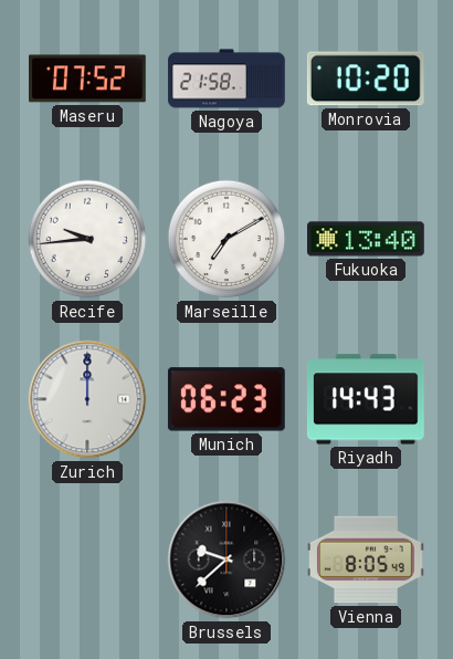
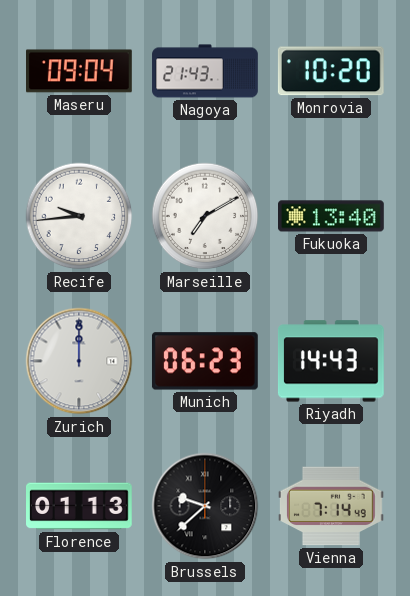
Maseru: 07:52 -> 09:04
Nagoya: 21:58 -> 21:43
Florence: none -> 01:13
Vienna: 8:05 -> 7:14
